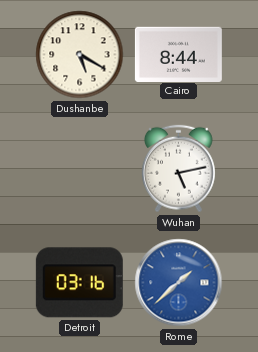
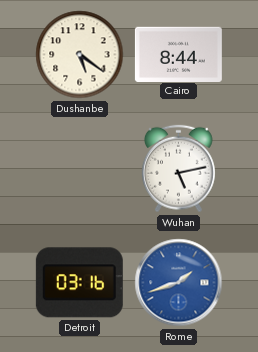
Dushanbe: 5:20 -> 5:21
Rome: 1:38 -> 1:42
